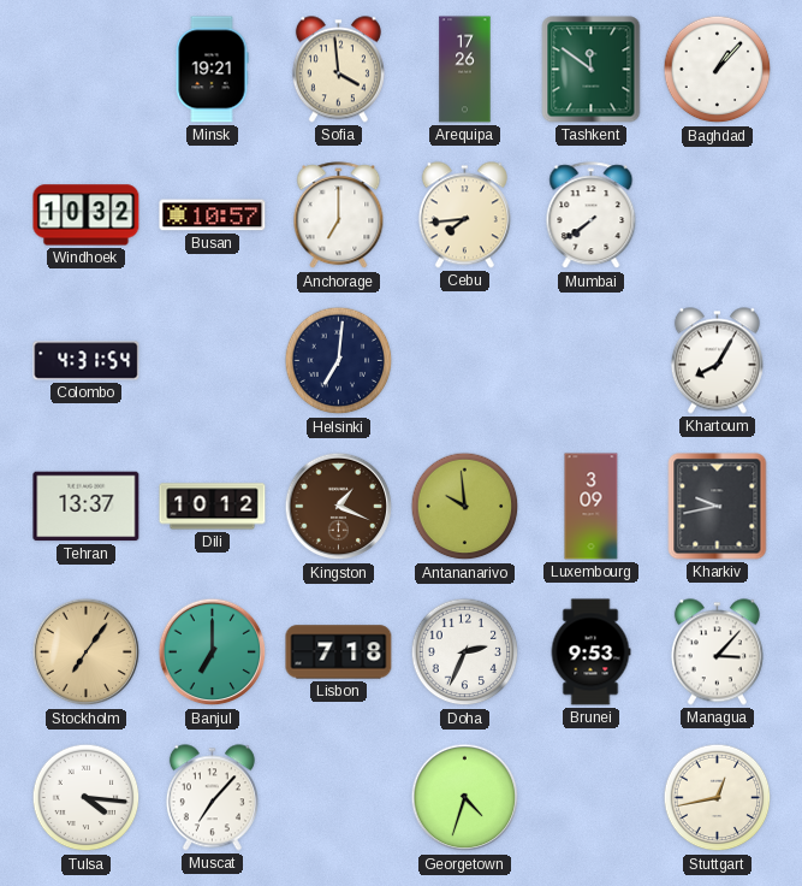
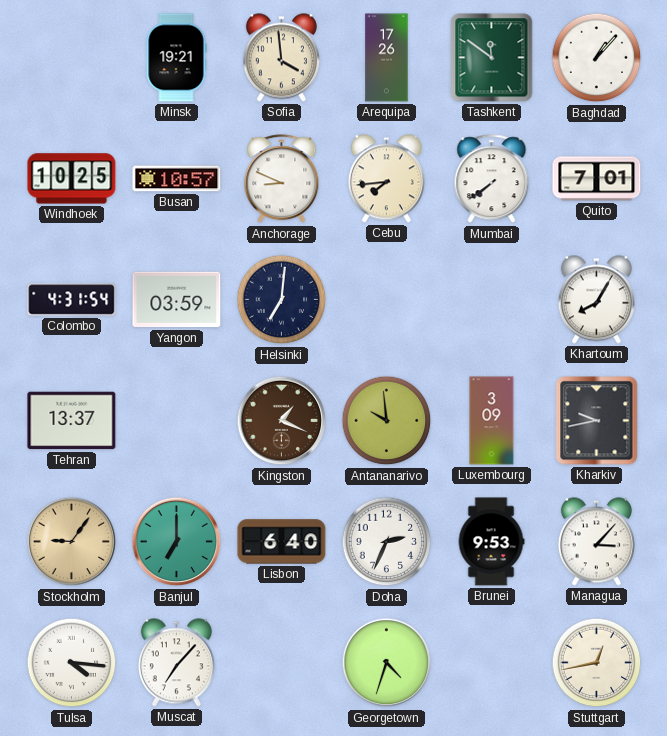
Windhoek: 10:32 -> 10:25
Anchorage: 7:00 -> 8:49
Quito: none -> 7:01
Yangon: none -> 03:59
Dili: 10:12 -> none
Stockholm: 7:06 -> 9:06
Lisbon: 7:18 -> 6:40
